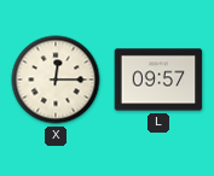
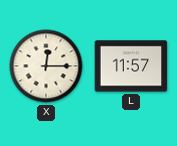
L: 09:57 -> 11:57
